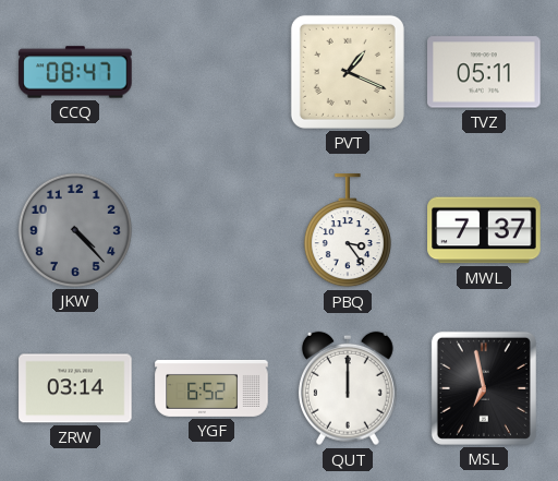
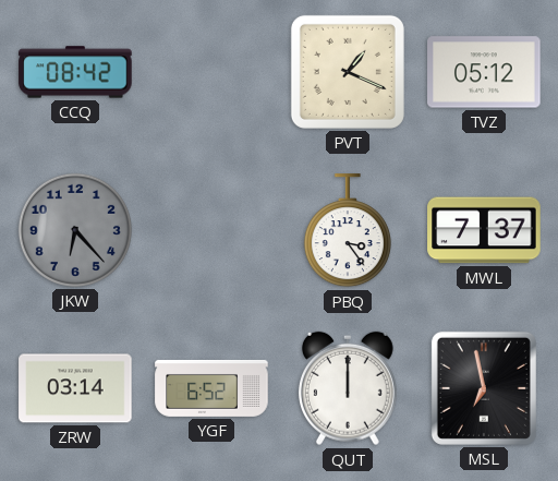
CCQ: 08:47 -> 08:42
TVZ: 05:11 -> 05:12
JKW: 4:23 -> 6:23
